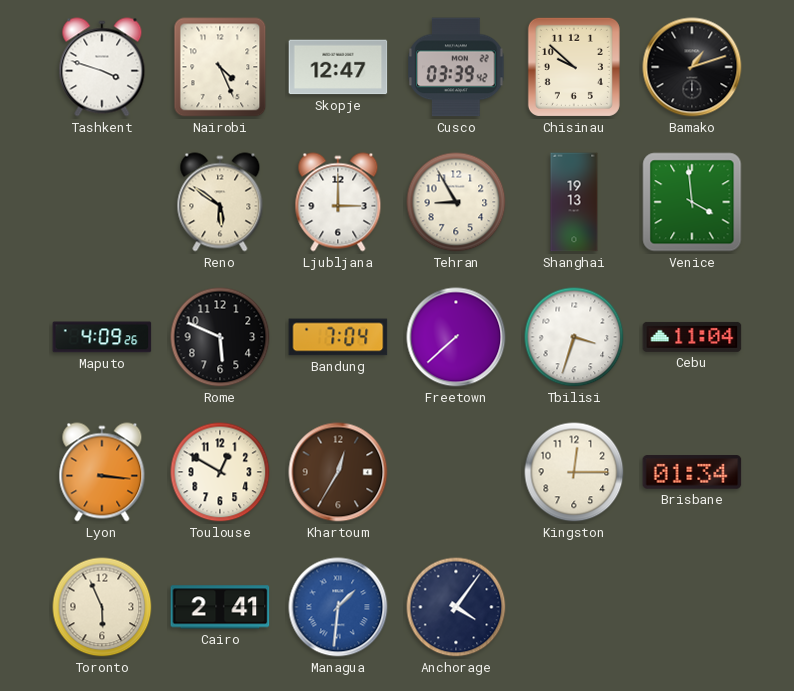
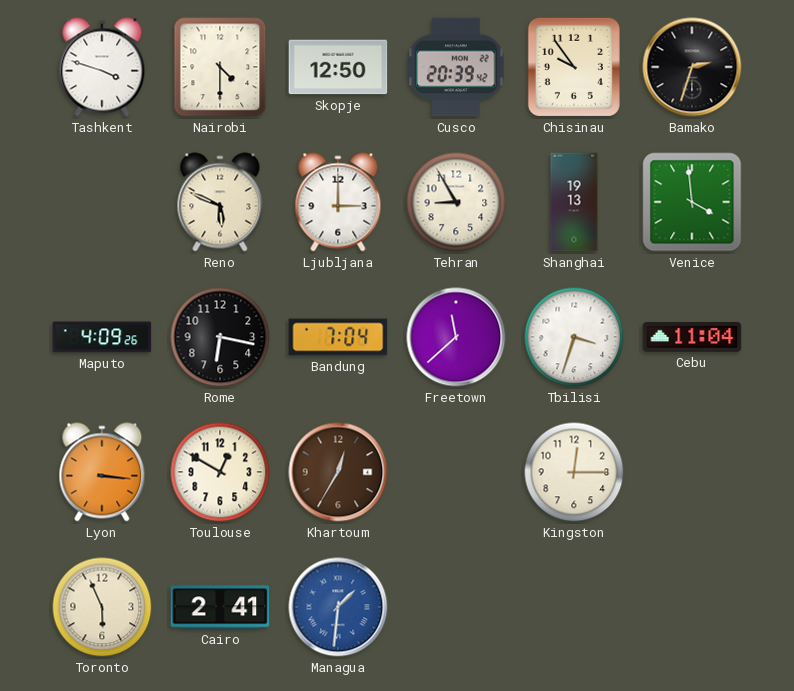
Nairobi: 4:26 -> 4:30
Skopje: 12:47 -> 12:50
Cusco: 03:39 -> 20:39
Chisinau: 9:52 -> 9:54
Bamako: 1:12 -> 2:33
Reno: 5:51 -> 5:49
Rome: 5:49 -> 6:17
Freetown: 7:38 -> 11:38
Brisbane: 01:34 -> none
Anchorage: 4:06 -> none
